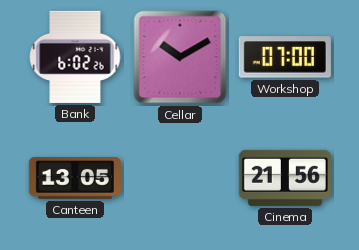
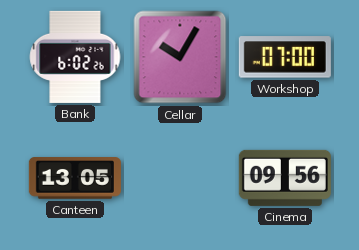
Cellar: 10:10 -> 10:05
Cinema: 21:56 -> 09:56
